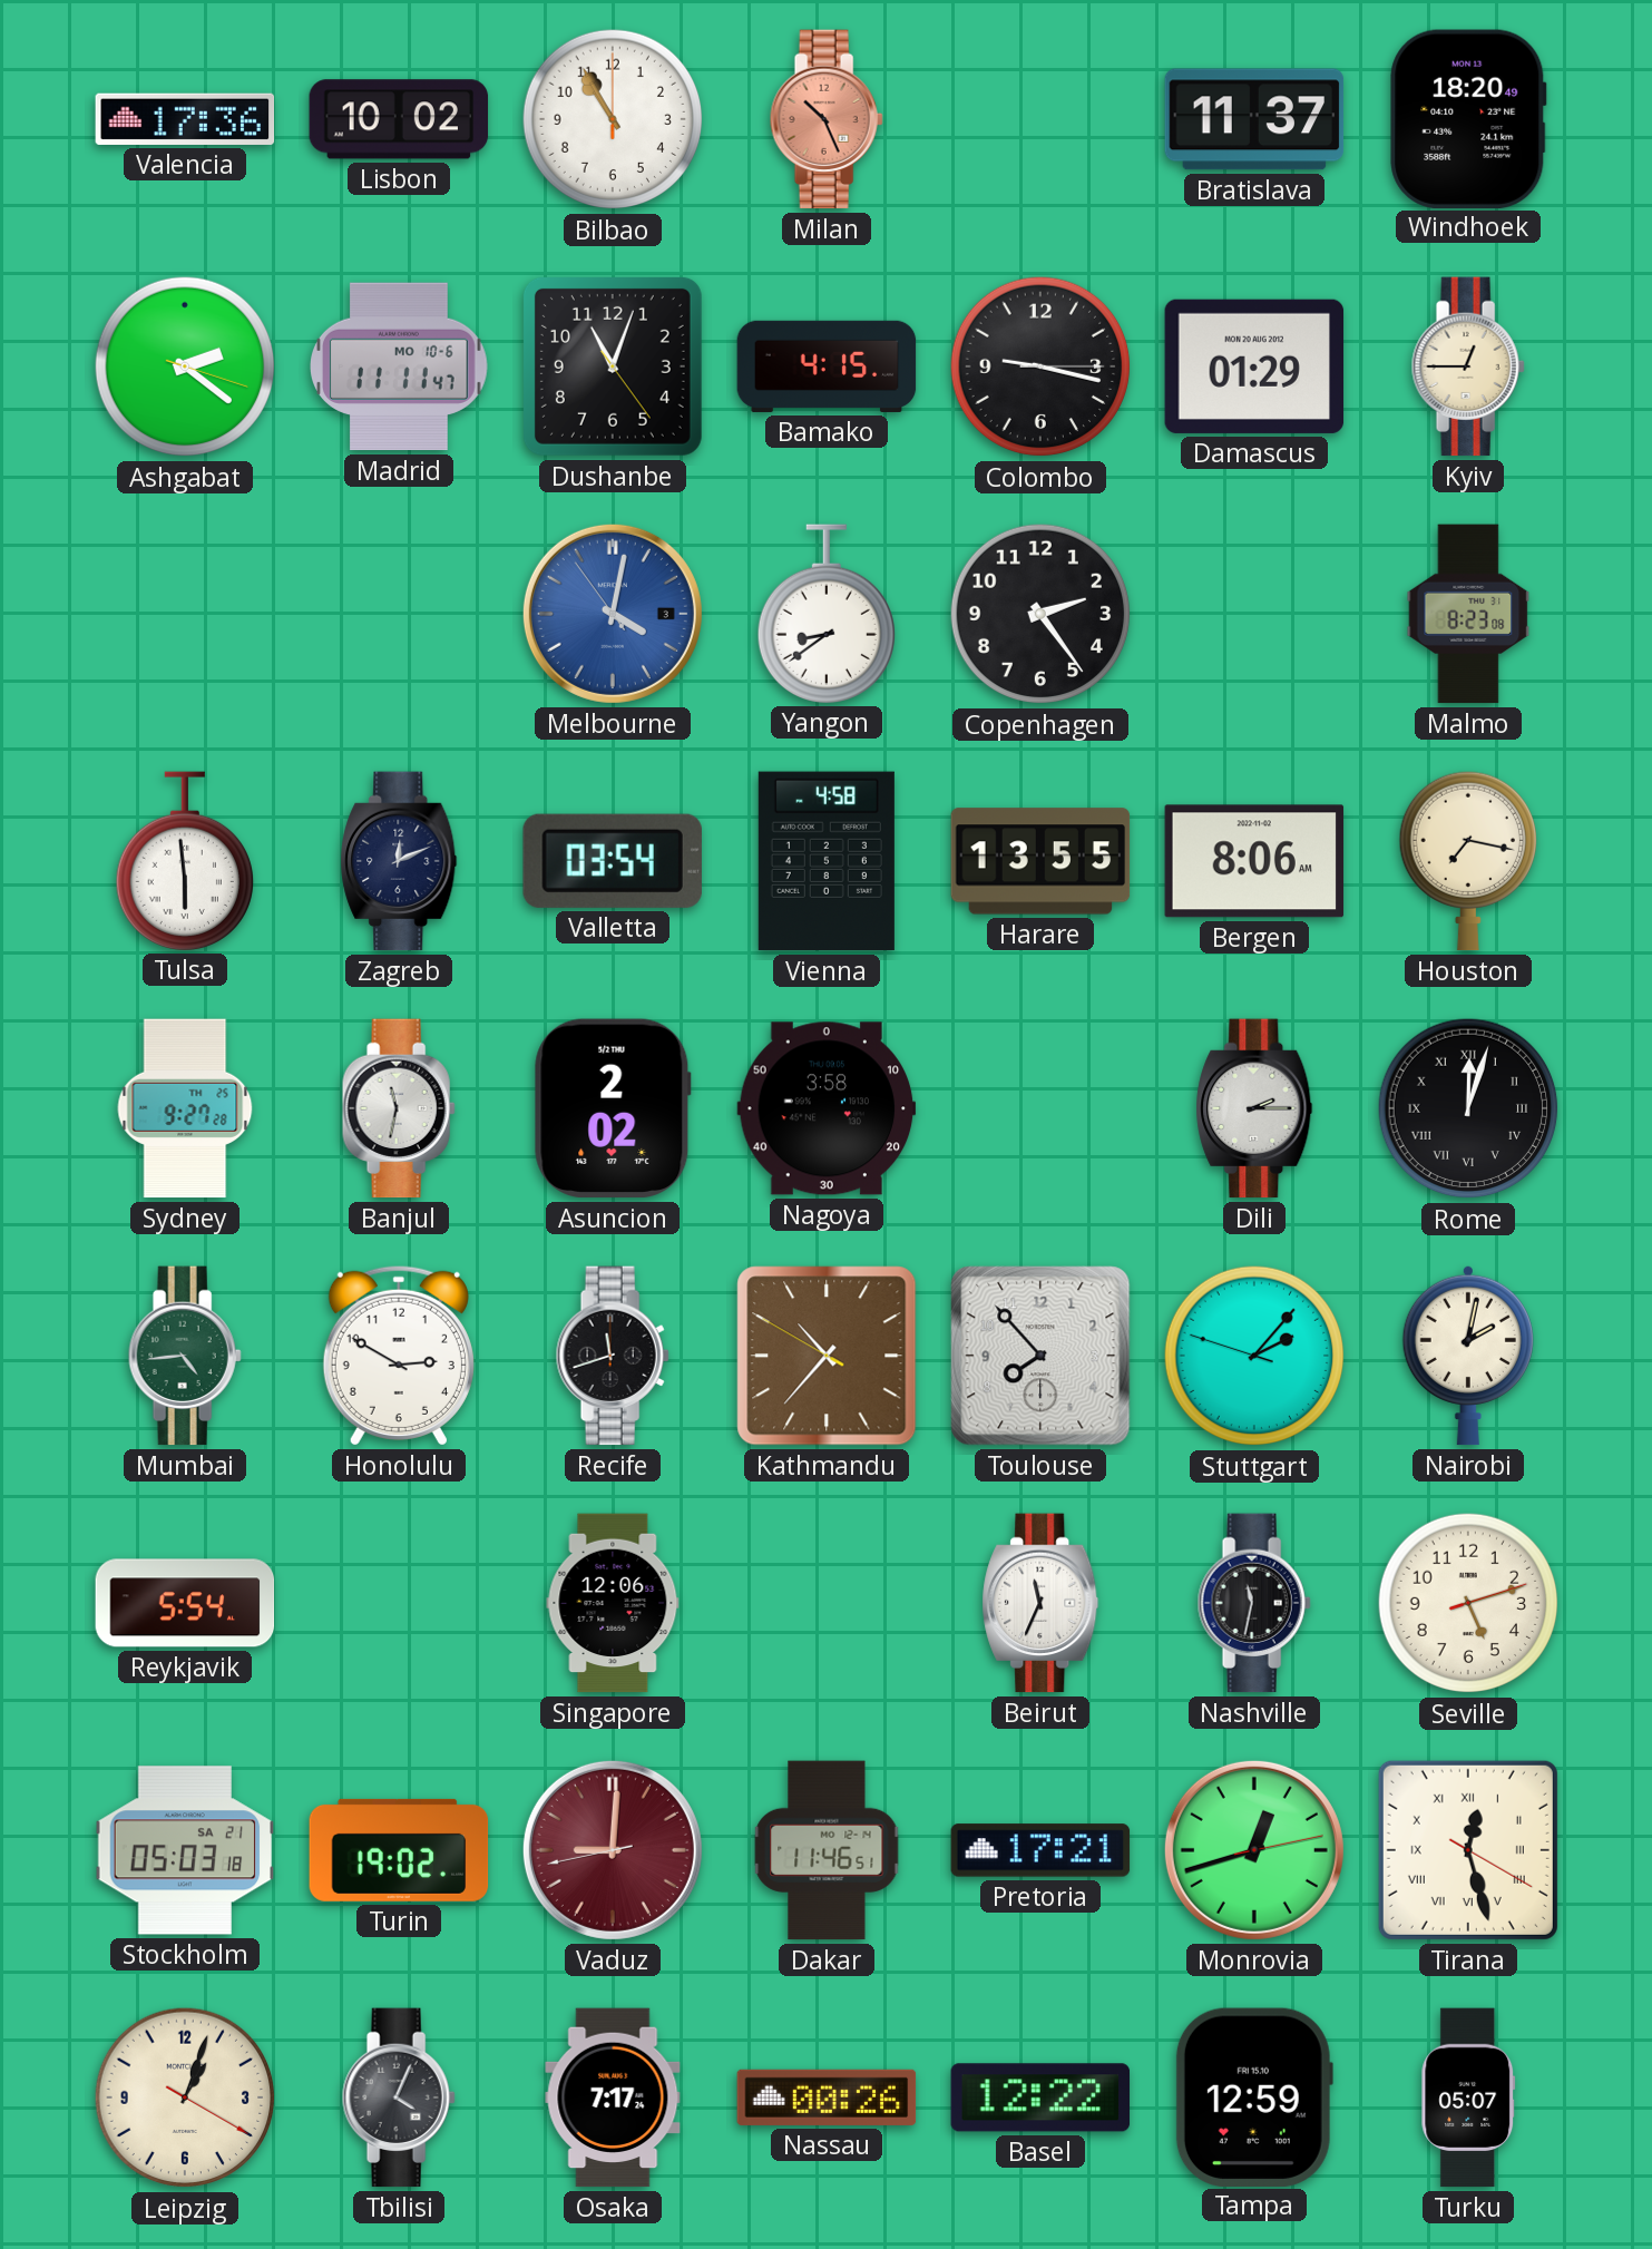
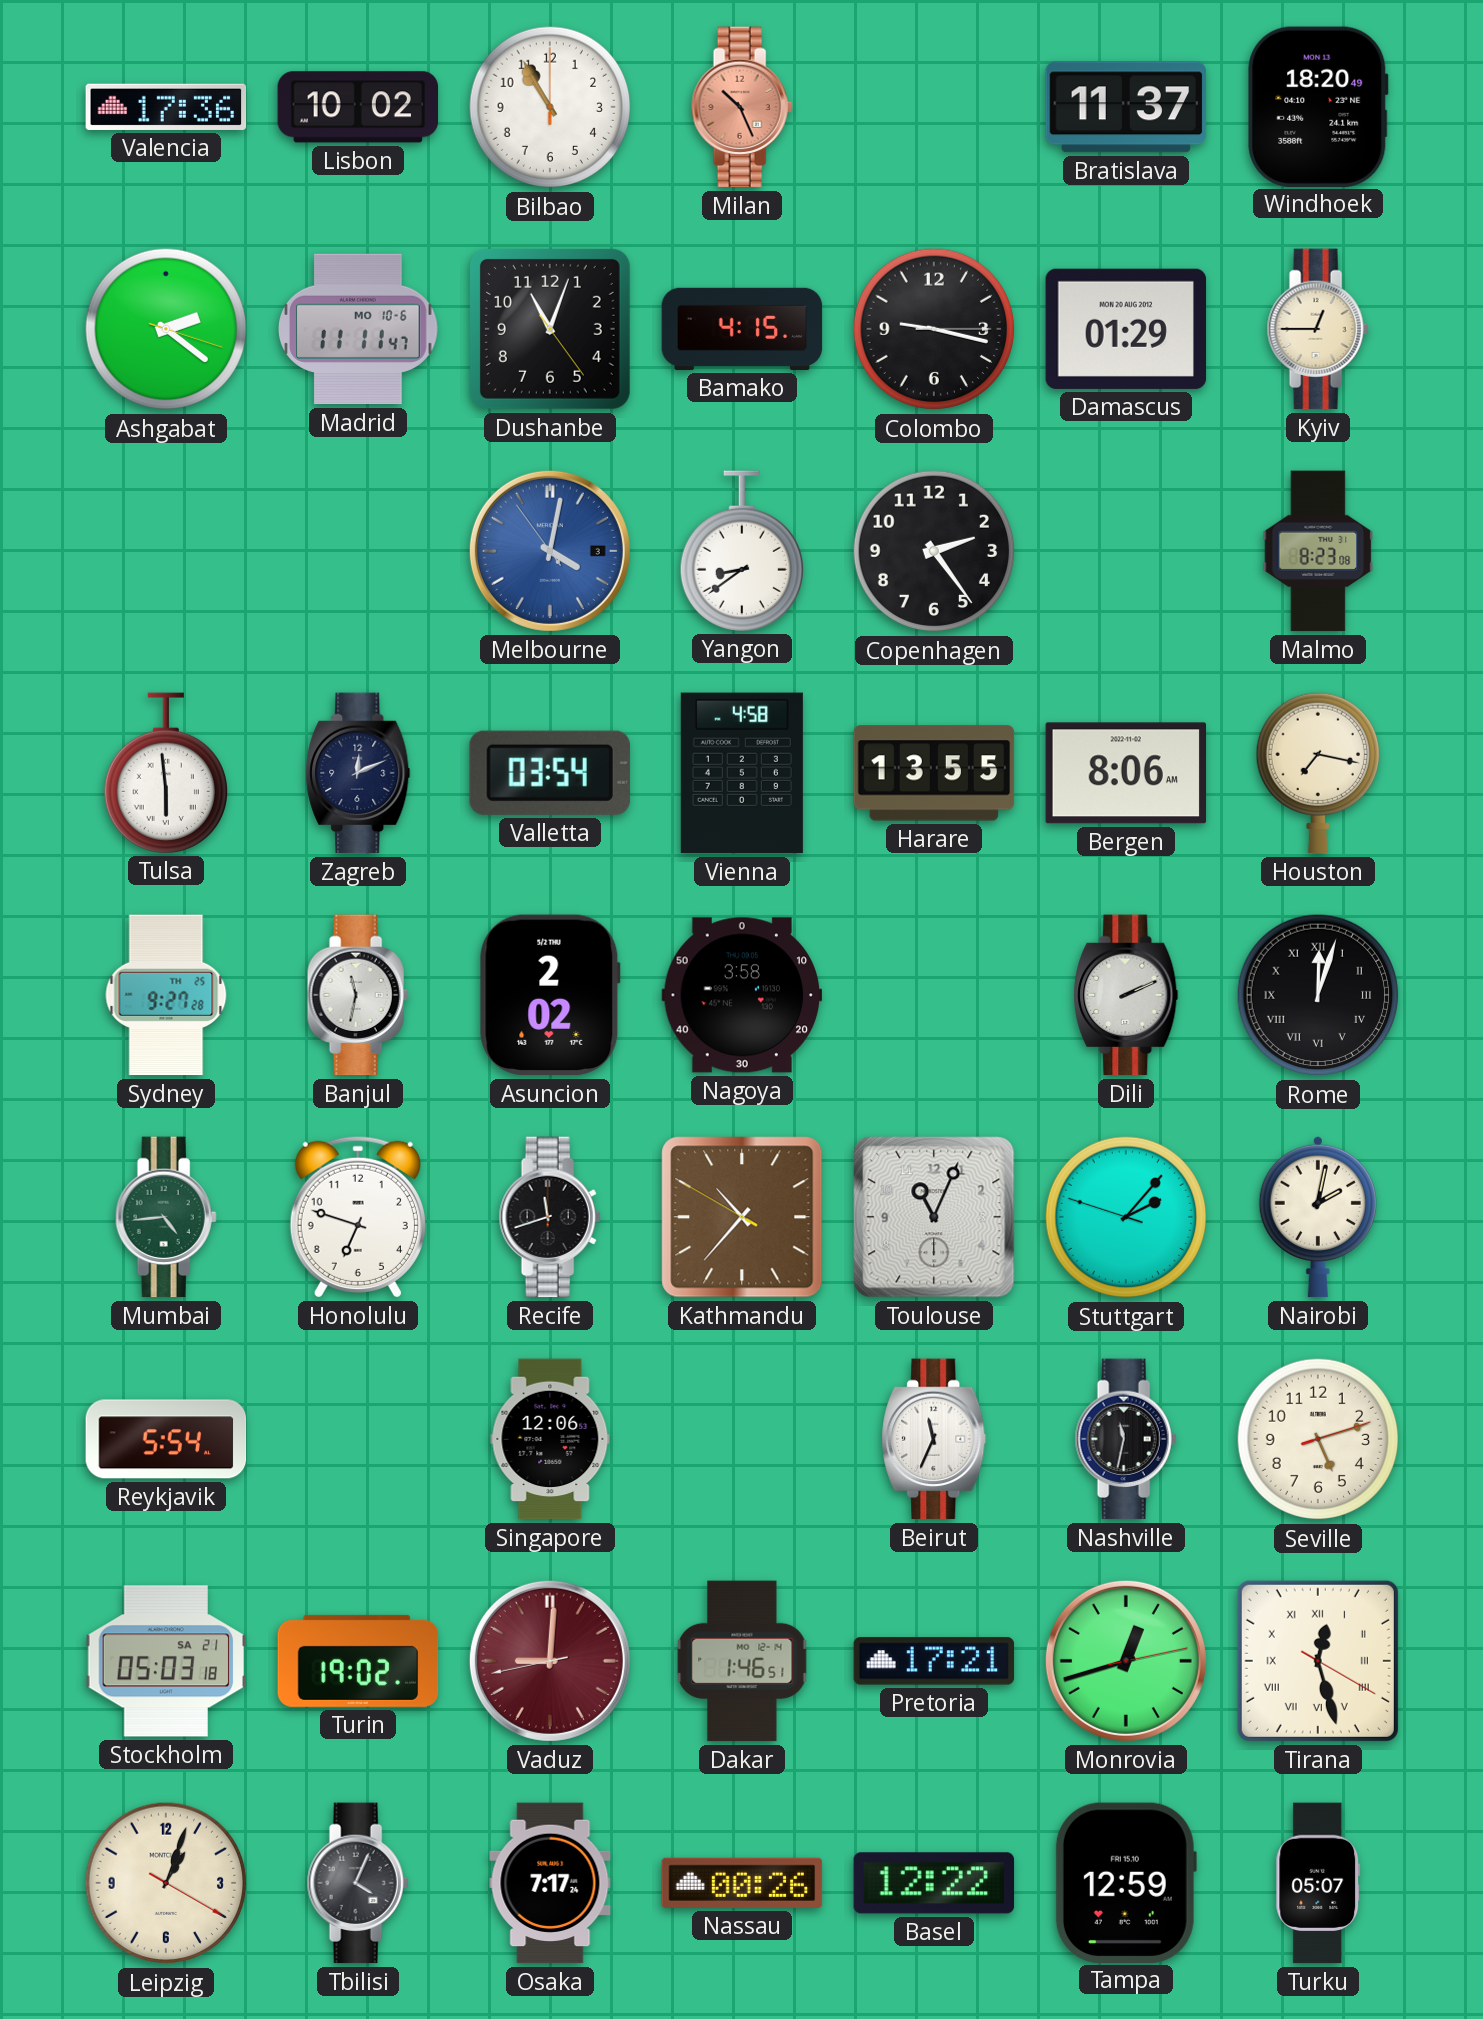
Dili: 2:15 -> 2:11
Honolulu: 2:50 -> 6:48
Toulouse: 7:53 -> 11:04
Dakar: 11:46 -> 1:46
